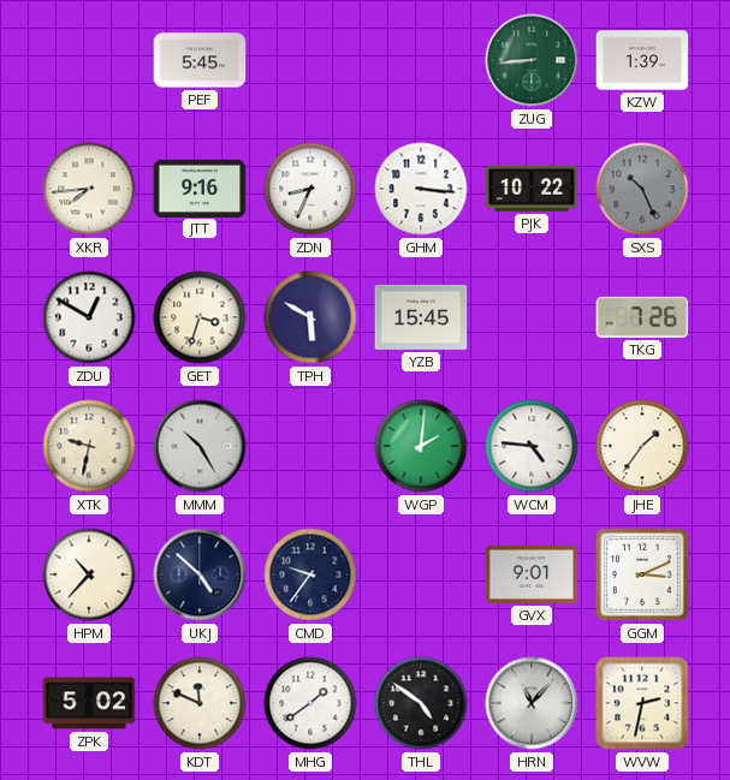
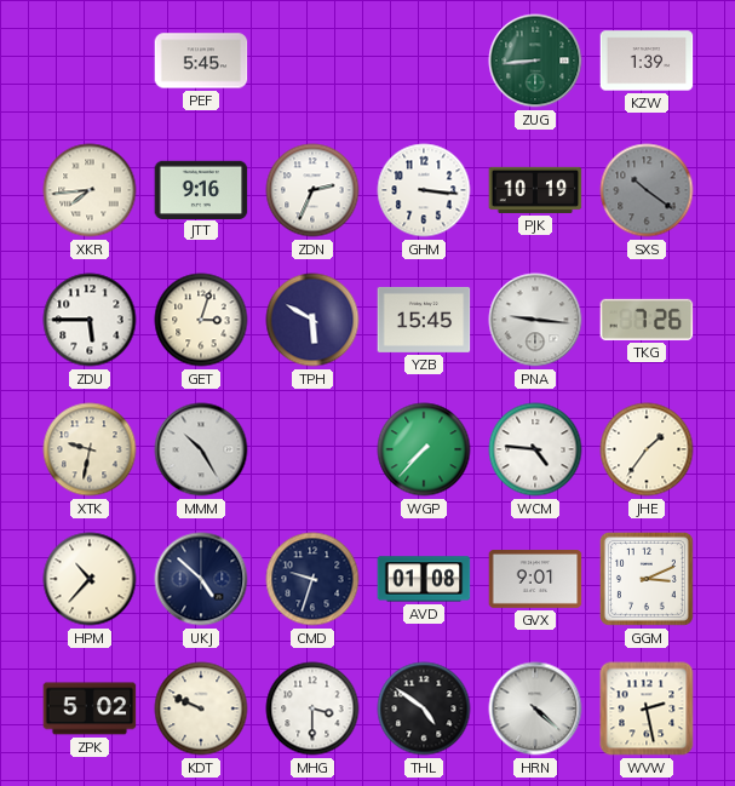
ZDN: 8:34 -> 2:34
PJK: 10:22 -> 10:19
SXS: 10:26 -> 10:21
ZDU: 12:50 -> 5:45
GET: 3:33 -> 3:03
PNA: none -> 9:16
WGP: 2:01 -> 7:37
CMD: 9:36 -> 9:33
AVD: none -> 01:08
KDT: 11:49 -> 9:49
MHG: 1:39 -> 3:30
HRN: 11:07 -> 4:22
WVW: 2:32 -> 2:28
